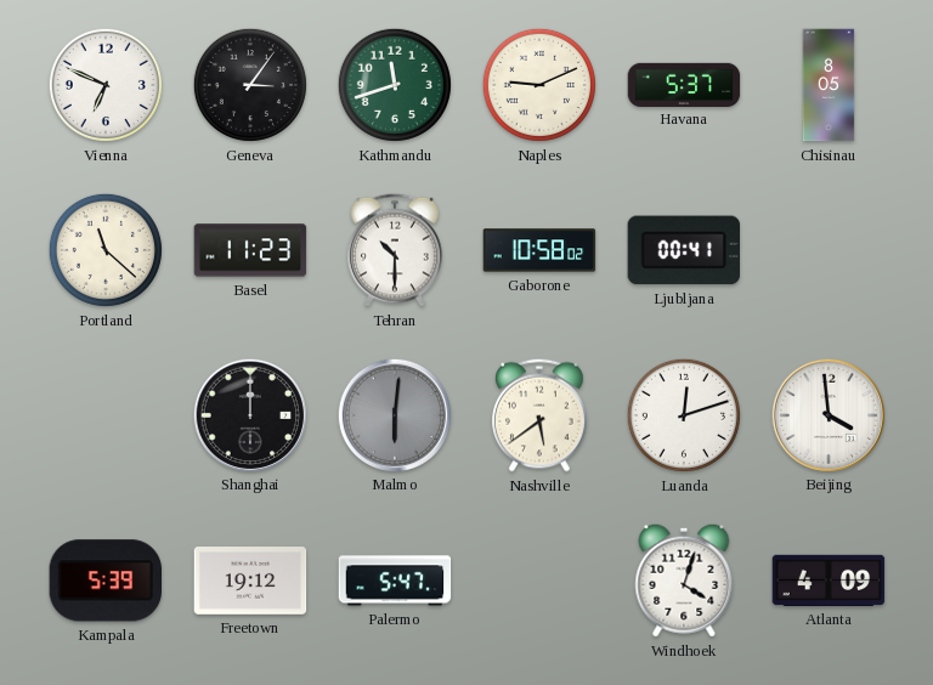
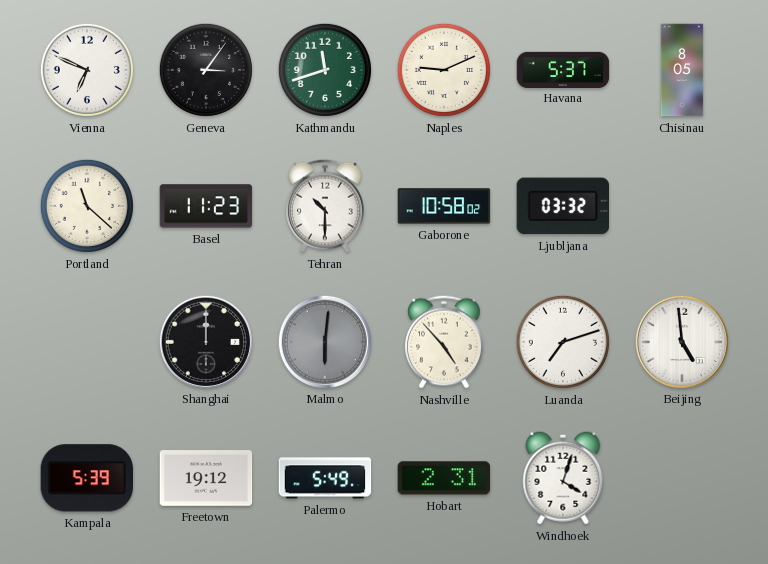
Ljubljana: 00:41 -> 03:32
Nashville: 5:39 -> 4:53
Luanda: 12:12 -> 7:12
Beijing: 3:59 -> 4:59
Palermo: 5:47 -> 5:49
Hobart: none -> 2:31
Atlanta: 4:09 -> none
